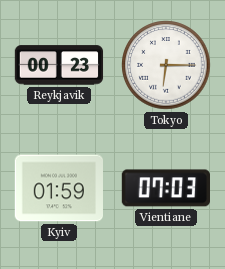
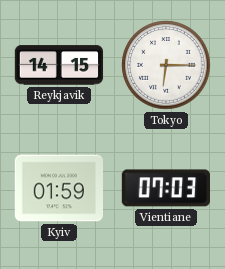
Reykjavik: 00:23 -> 14:15
